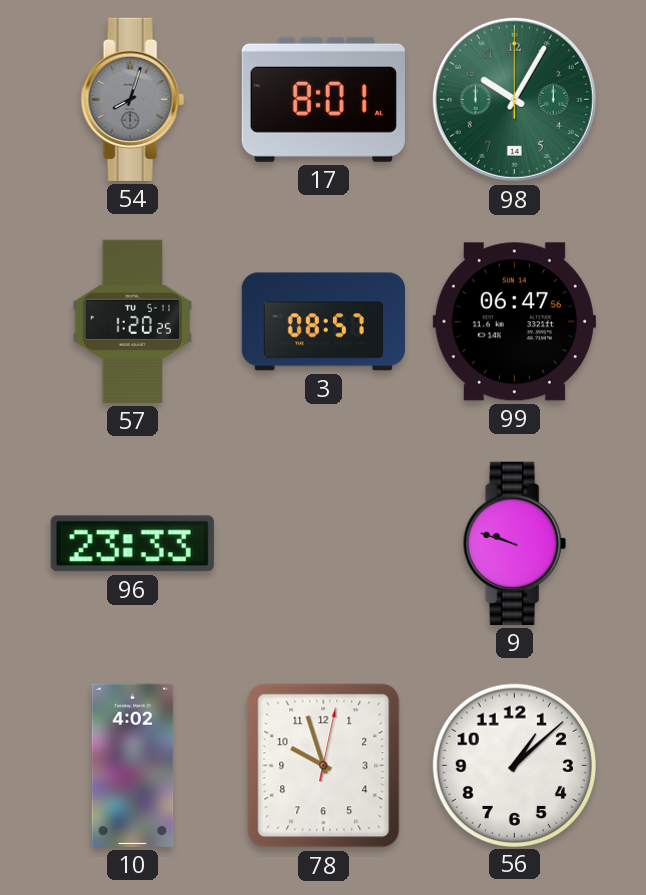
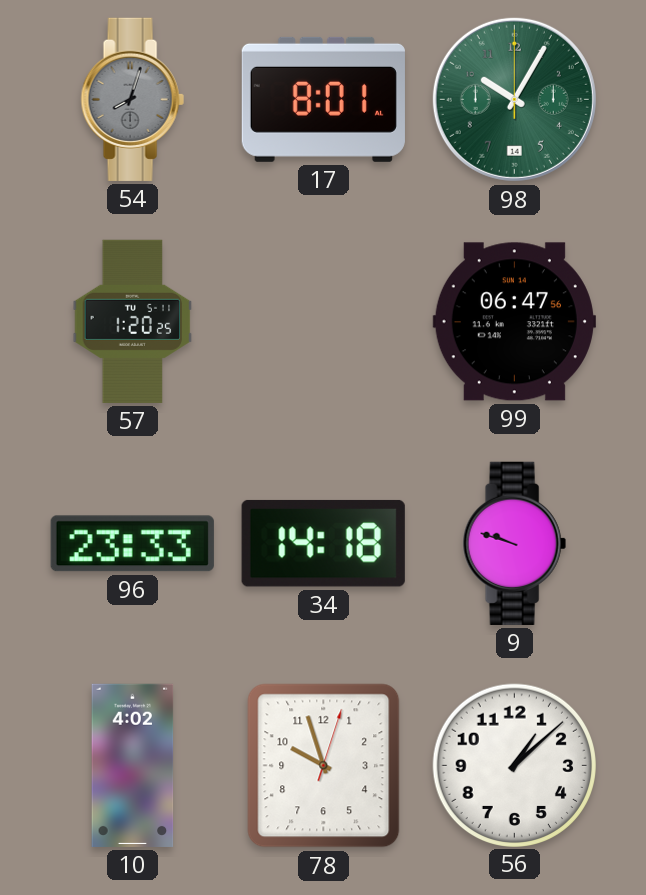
3: 08:57 -> none
34: none -> 14:18
78: 9:57:02 -> 9:57:03
